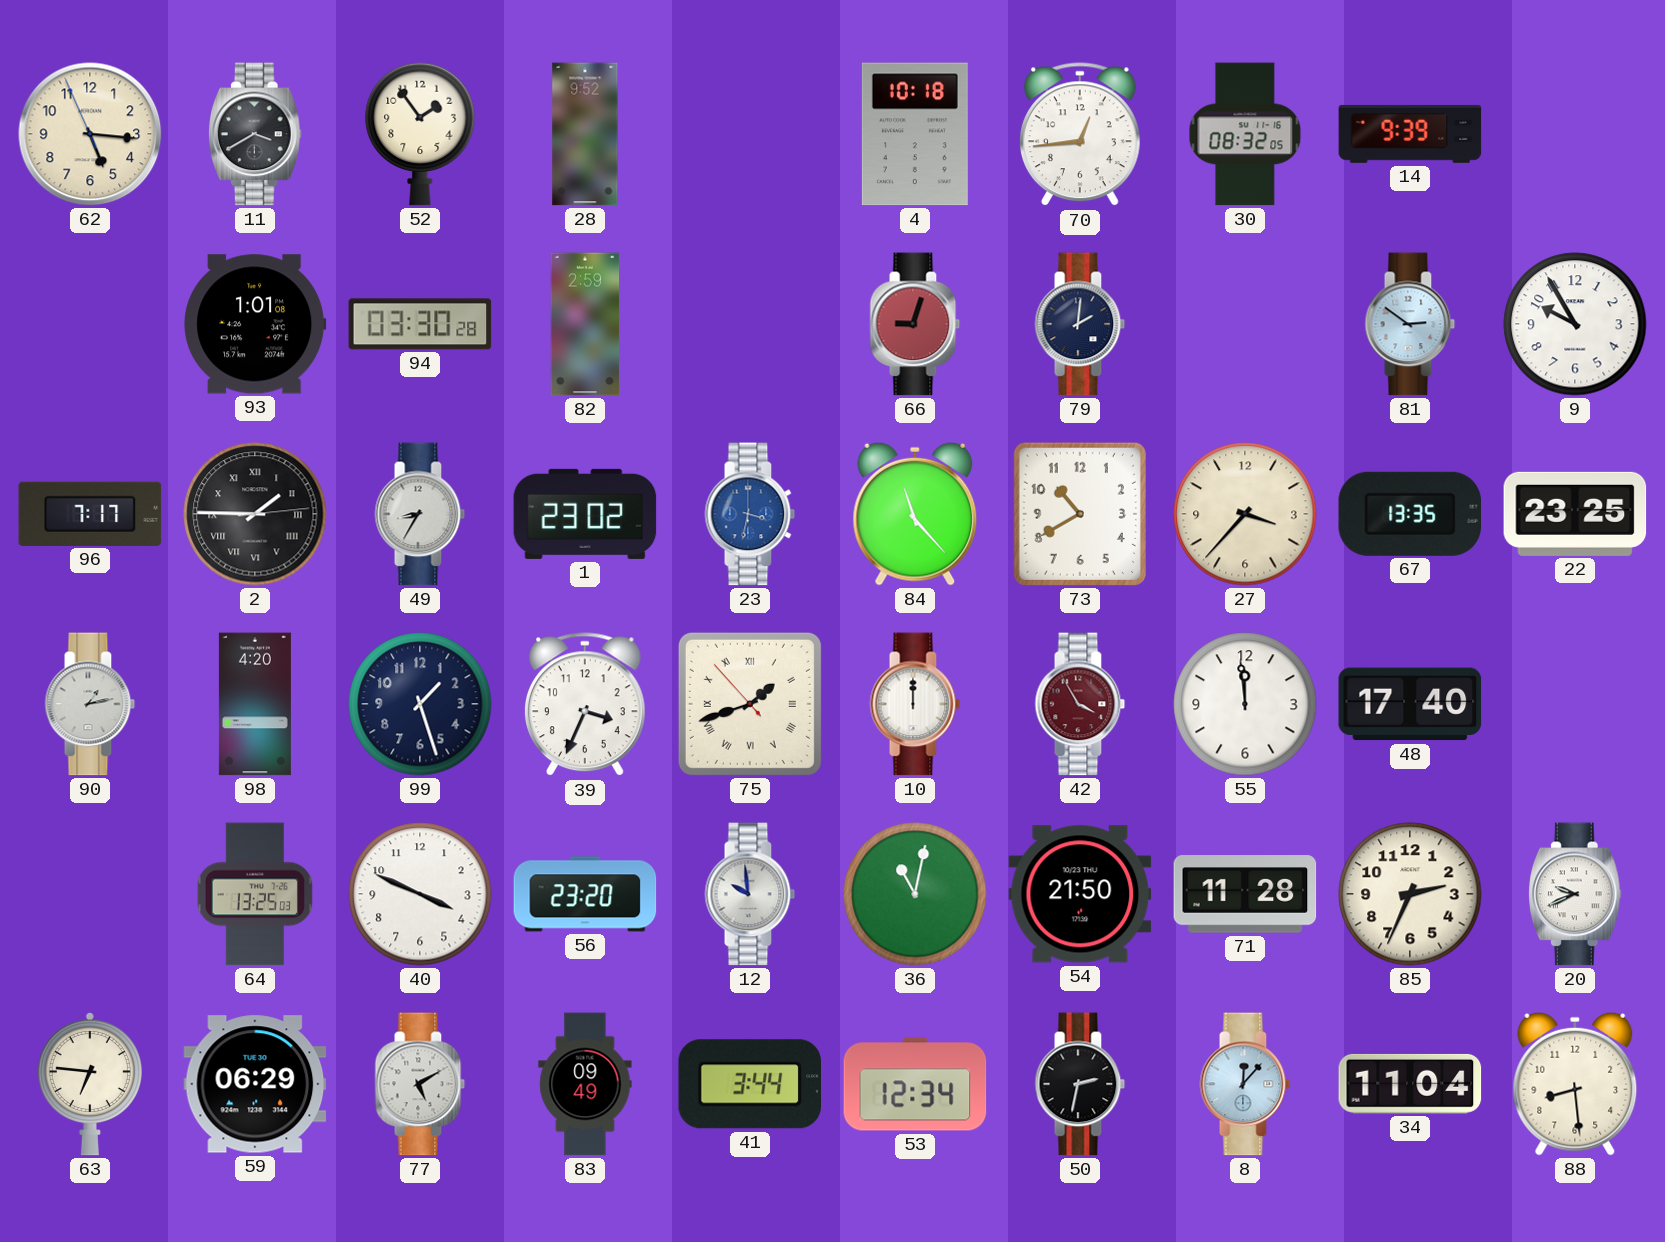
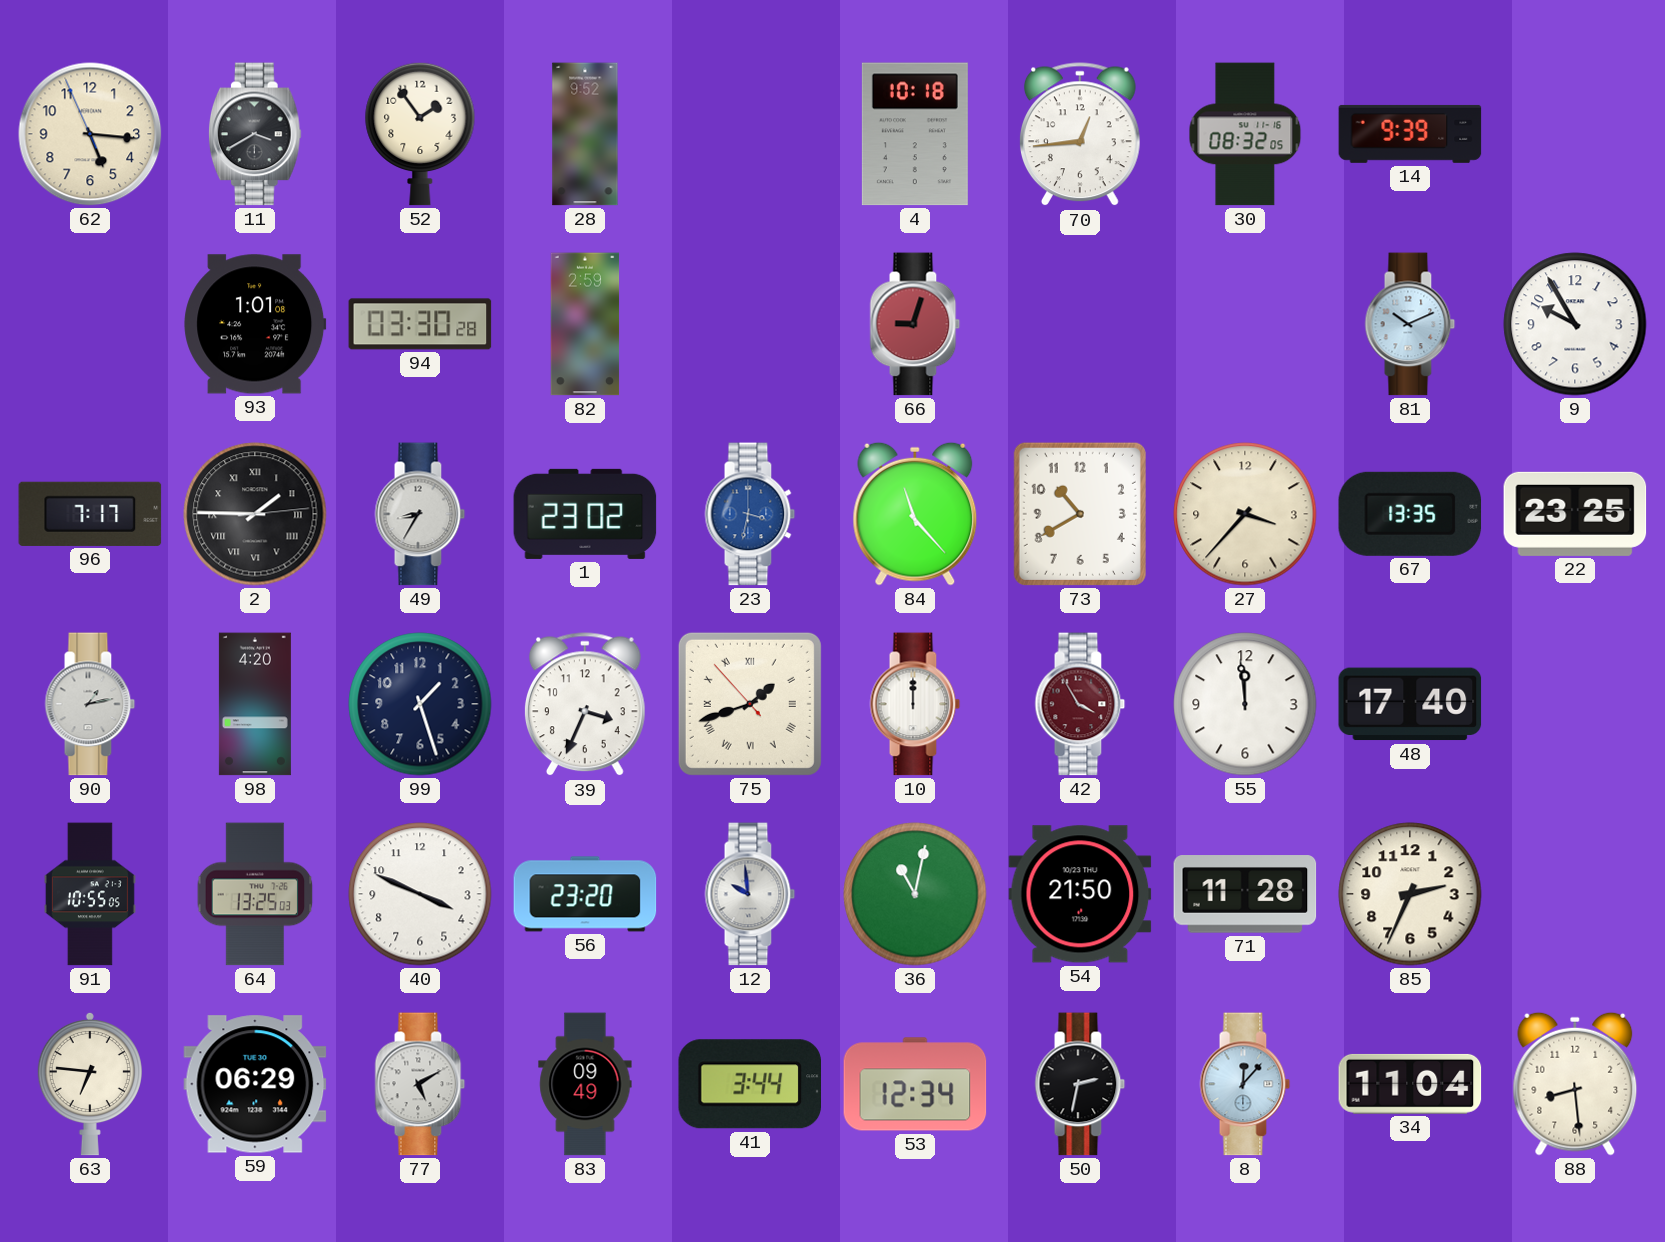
79: 2:01 -> none
81: 2:51 -> 10:11
91: none -> 10:55
20: 9:41 -> none
